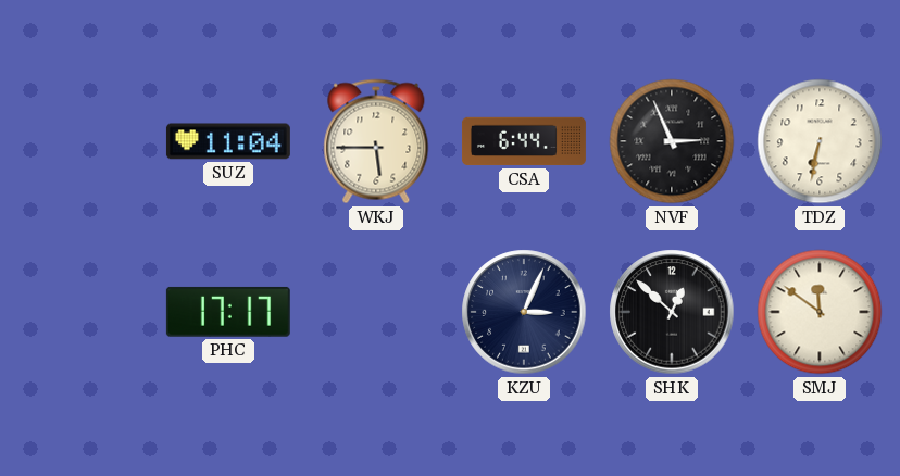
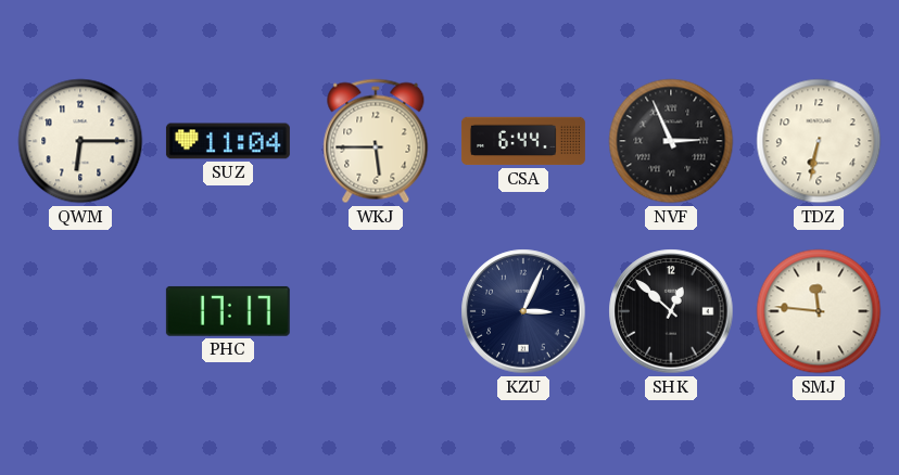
QWM: none -> 6:15
SMJ: 11:51 -> 11:46
